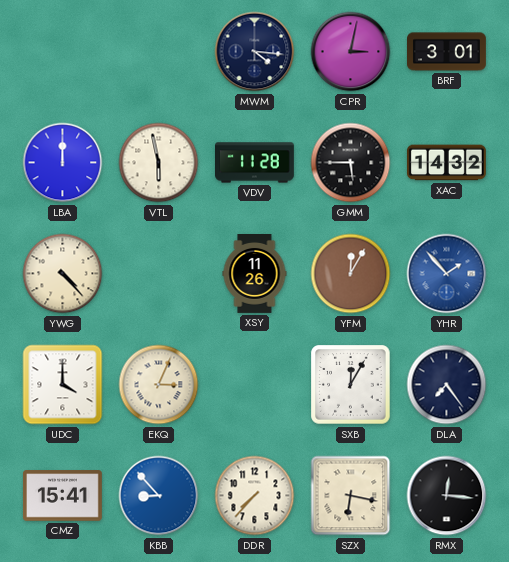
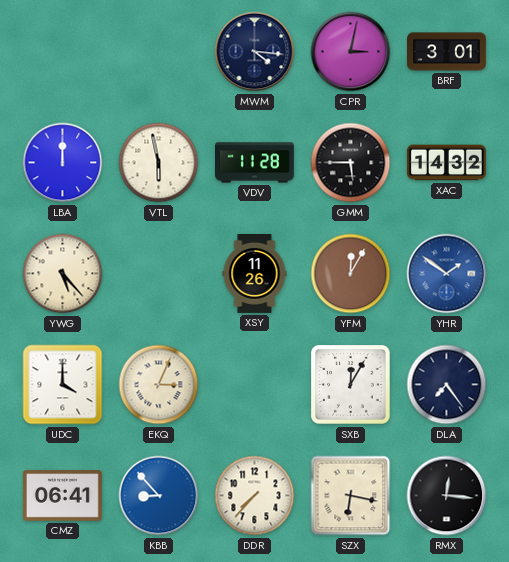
YWG: 4:23 -> 5:23
YHR: 1:53 -> 1:51
CMZ: 15:41 -> 06:41
